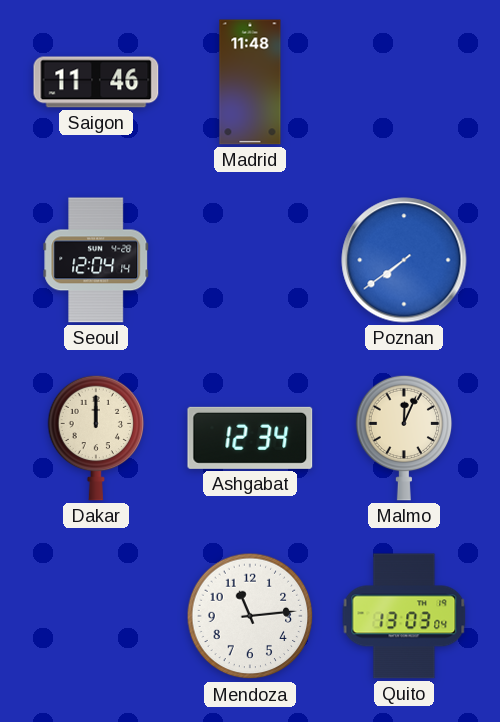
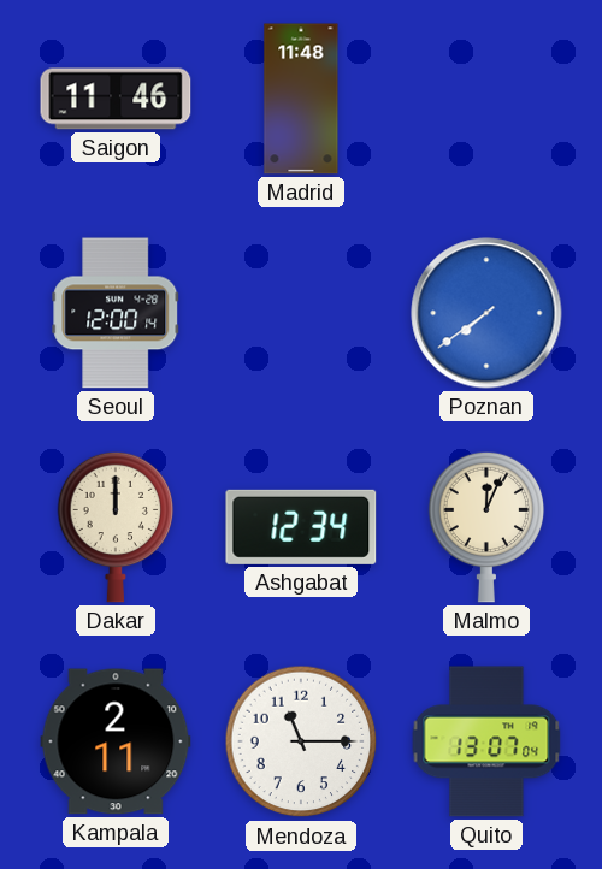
Seoul: 12:04 -> 12:00
Kampala: none -> 2:11
Mendoza: 11:14 -> 11:15
Quito: 13:03 -> 13:07
